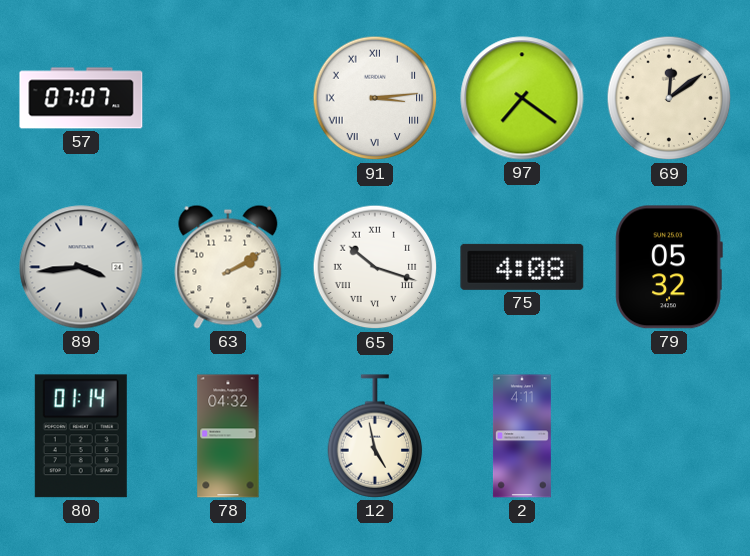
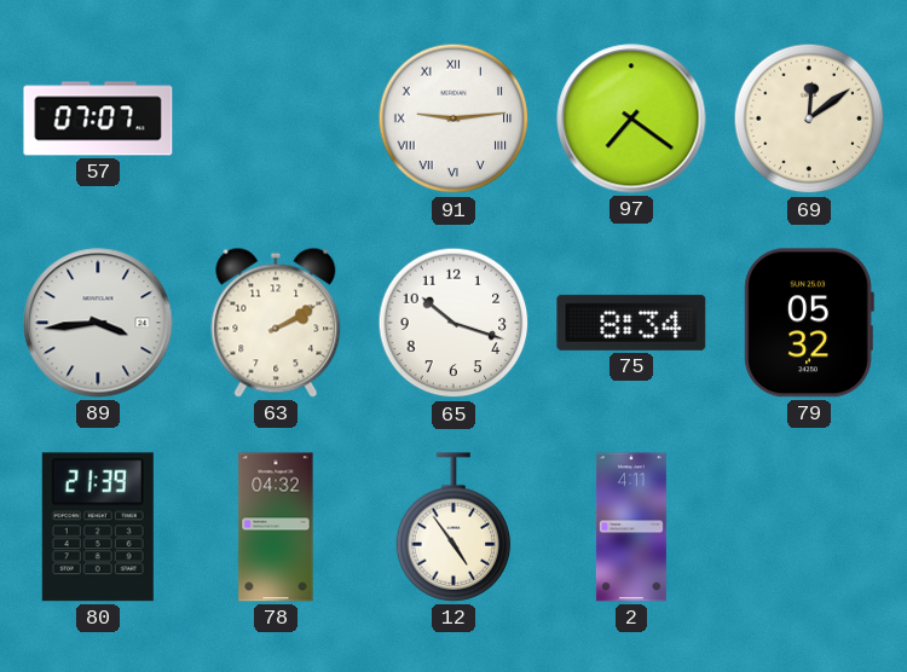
91: 3:14 -> 9:14
65 numerals: Roman -> Arabic
75: 4:08 -> 8:34
80: 01:14 -> 21:39
12: 4:58 -> 4:54
